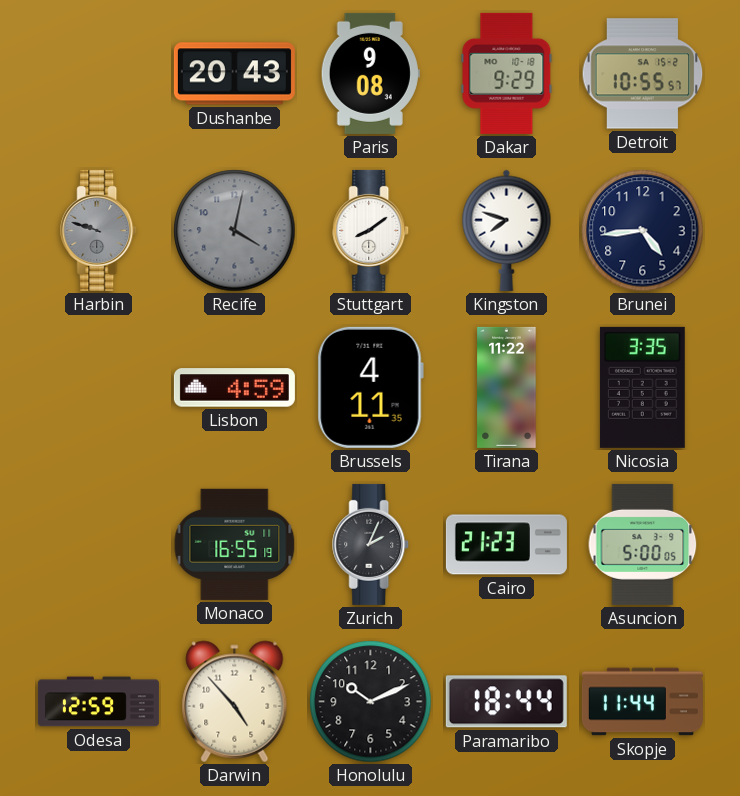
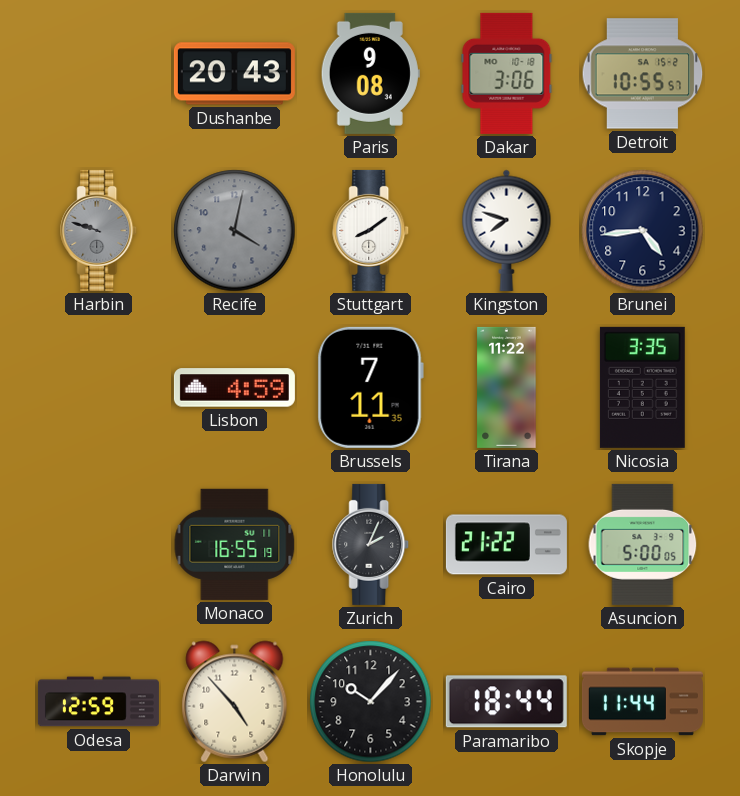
Dakar: 9:29 -> 3:06
Brussels: 4:11 -> 7:11
Cairo: 21:23 -> 21:22
Honolulu: 10:11 -> 10:07
